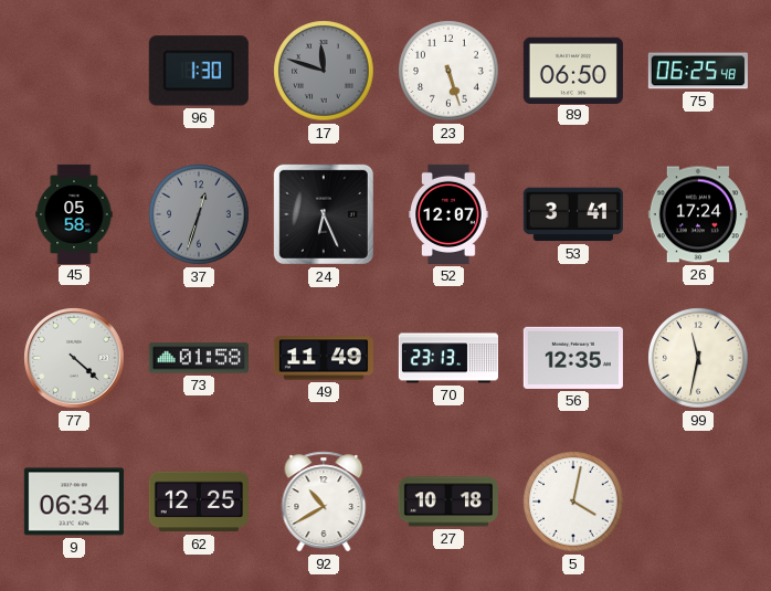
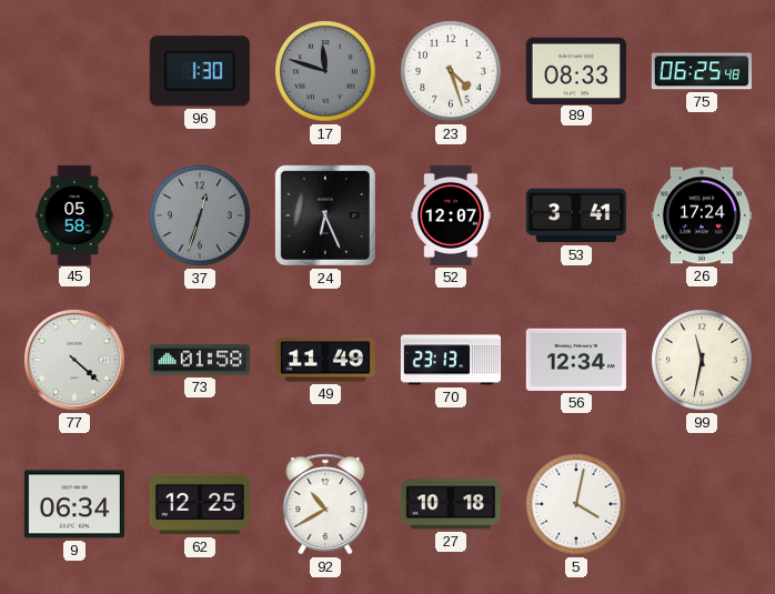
23: 5:27 -> 4:27
89: 06:50 -> 08:33
56: 12:35 -> 12:34
